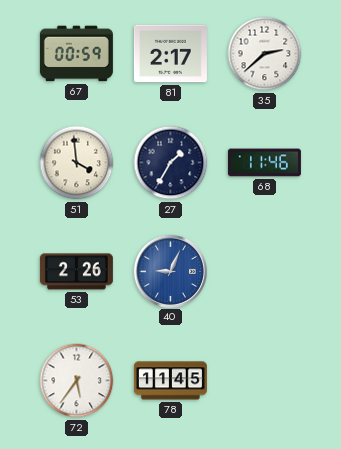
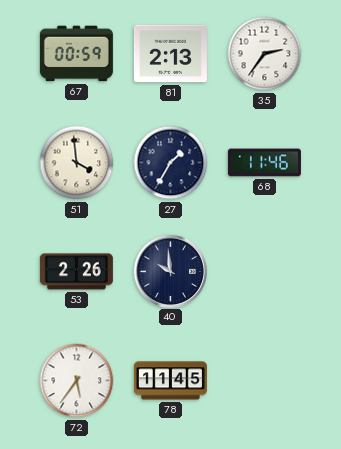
81: 2:17 -> 2:13
35: 2:38 -> 2:36
40: 9:04 -> 9:59
40 dial: blue -> navy
